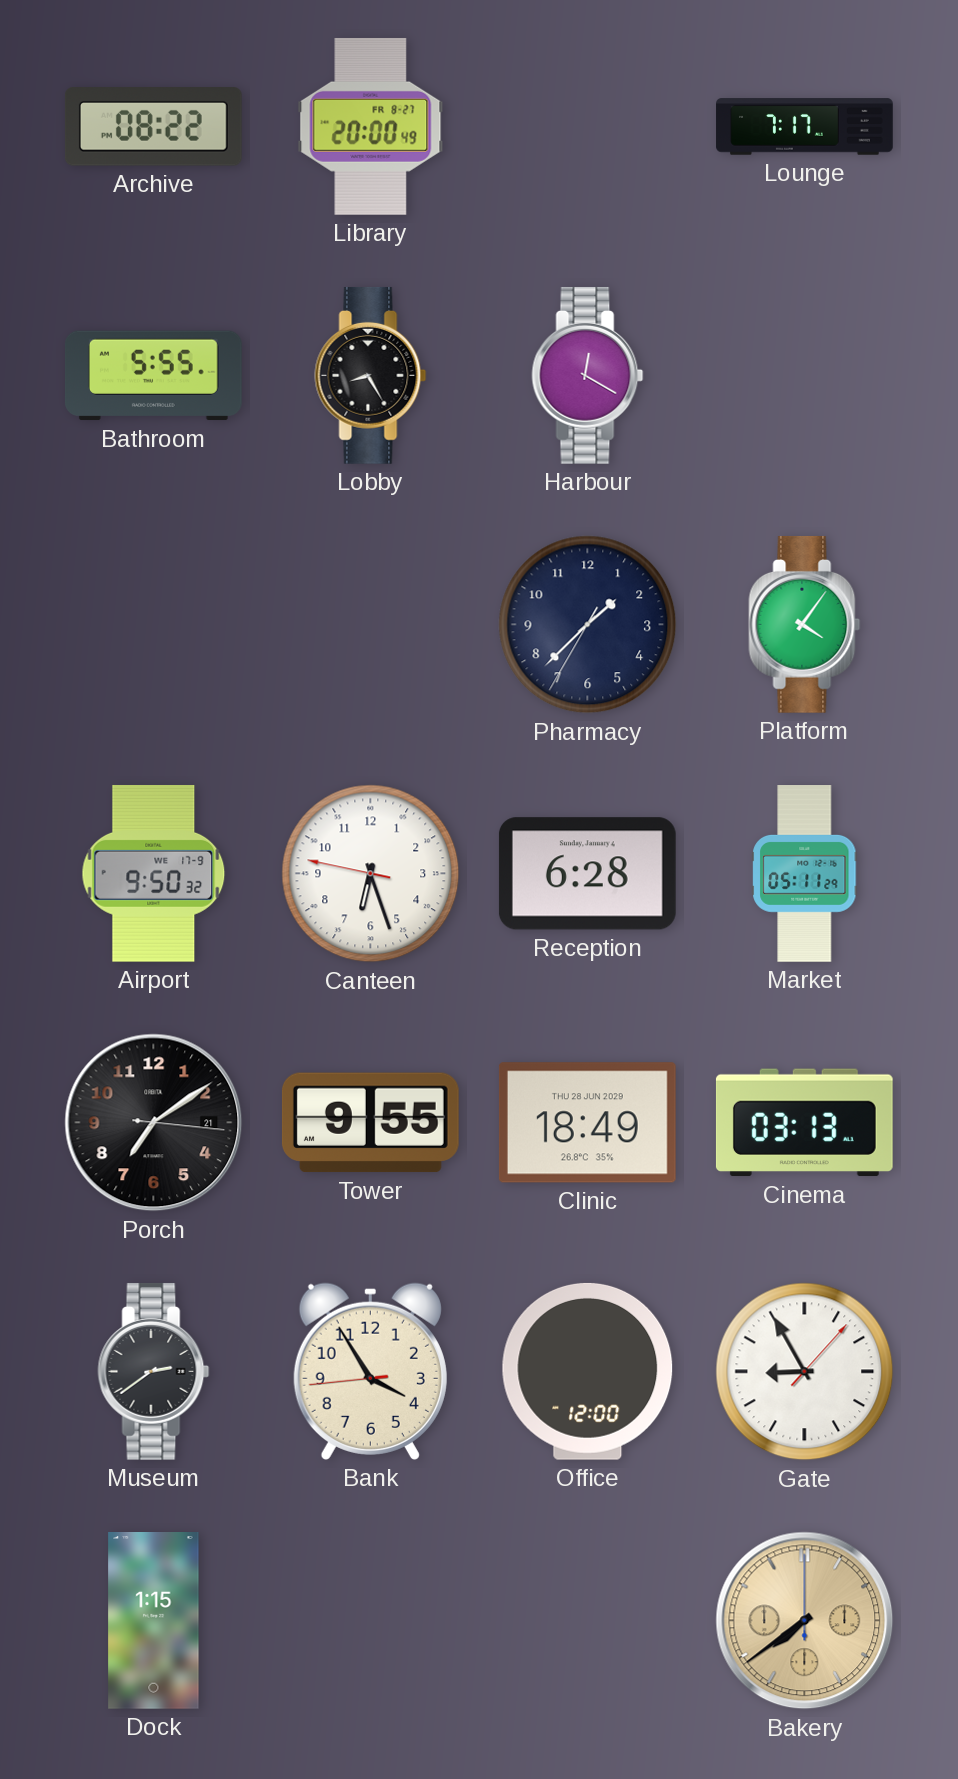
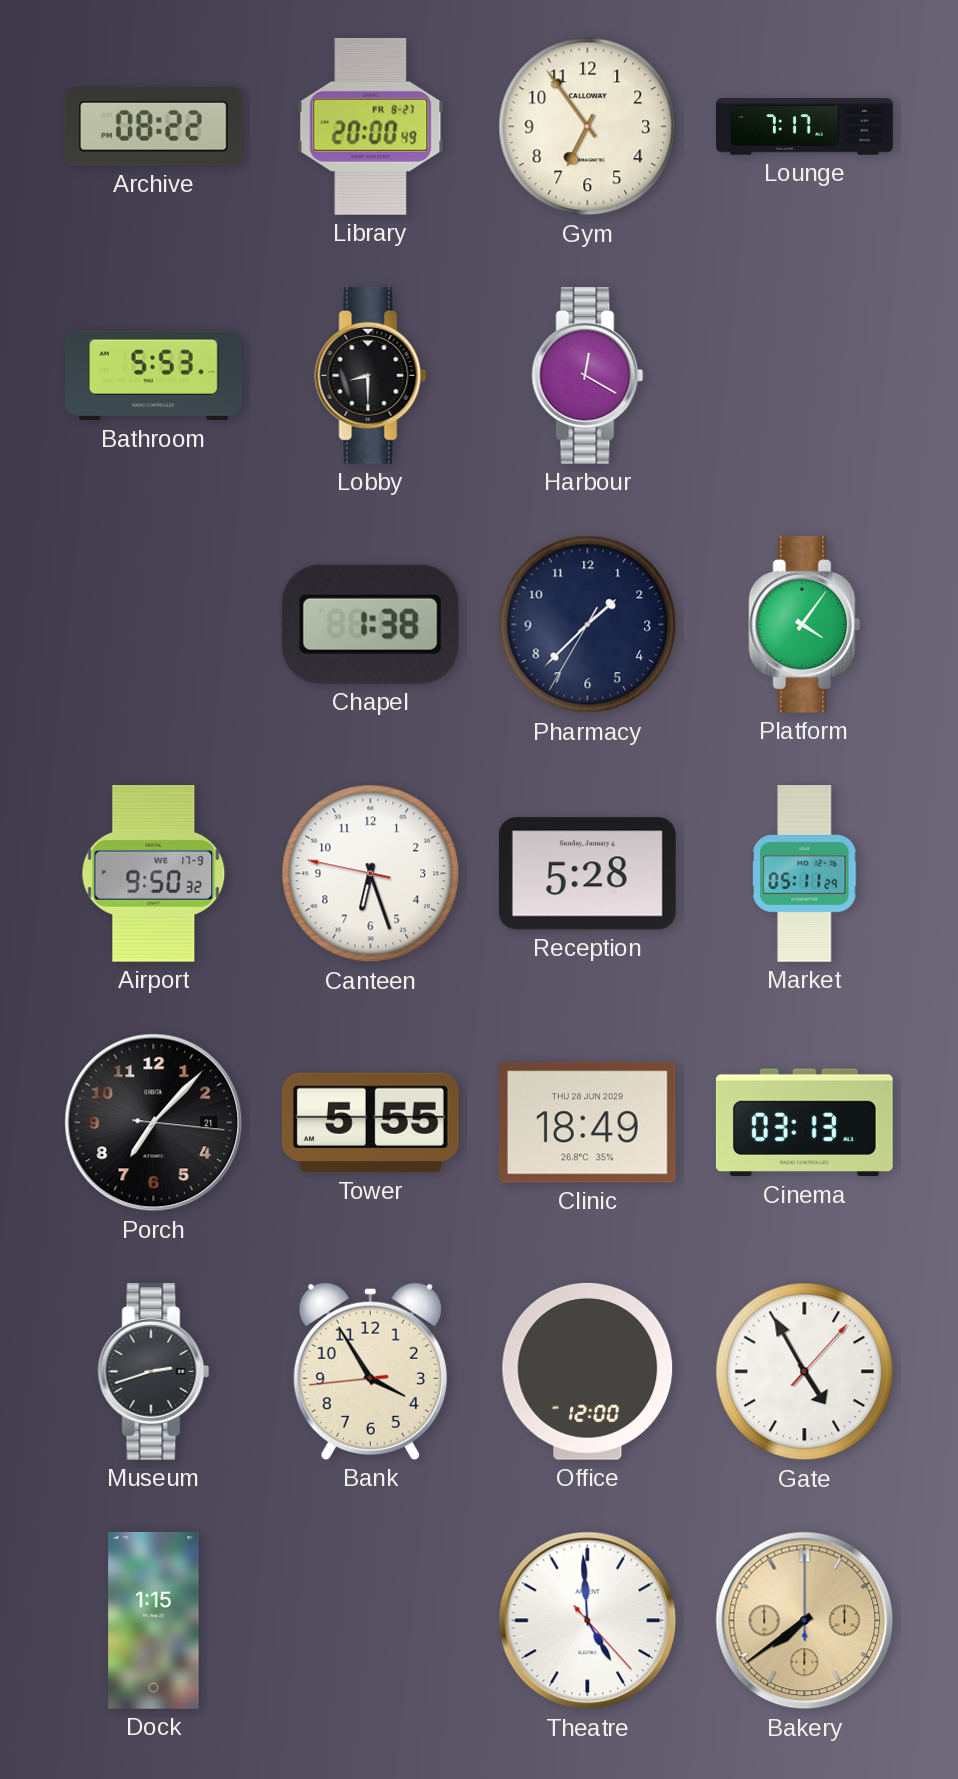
Gym: none -> 6:54
Bathroom: 5:55 -> 5:53
Lobby: 8:25 -> 8:30
Chapel: none -> 1:38
Reception: 6:28 -> 5:28
Porch: 7:09 -> 7:07
Tower: 9:55 -> 5:55
Museum: 2:39 -> 2:42
Gate: 8:55 -> 4:55
Theatre: none -> 4:59
